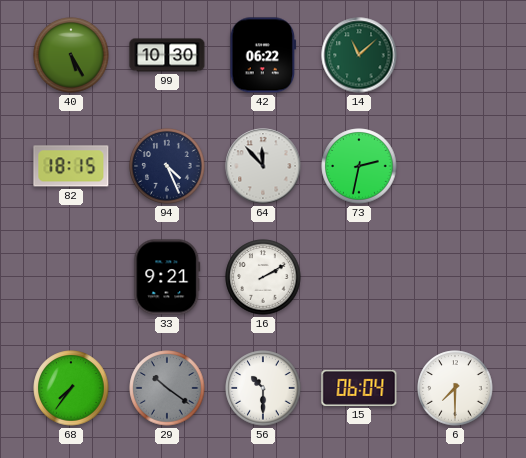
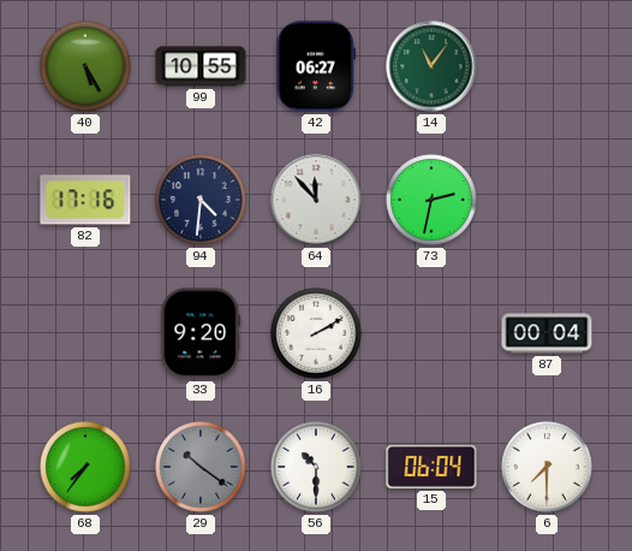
99: 10:30 -> 10:55
42: 06:22 -> 06:27
14: 11:08 -> 11:06
82: 18:15 -> 17:16
94: 4:26 -> 4:31
33: 9:21 -> 9:20
87: none -> 00:04
